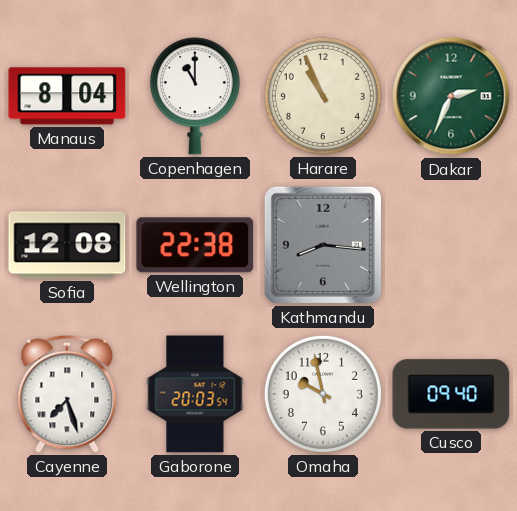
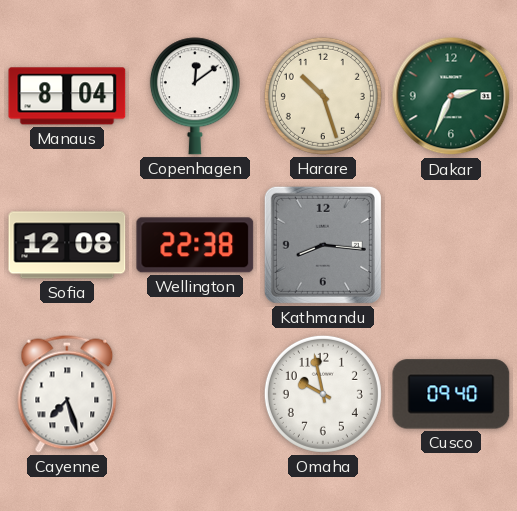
Copenhagen: 11:00 -> 12:09
Harare: 10:56 -> 10:27
Gaborone: 20:03 -> none
